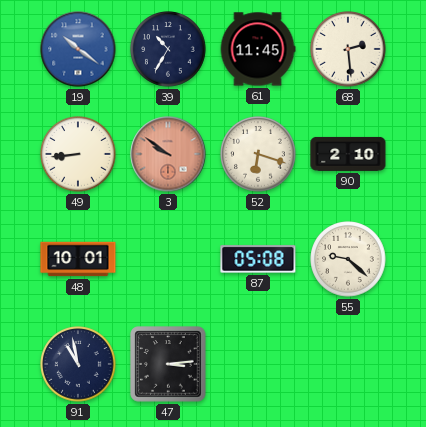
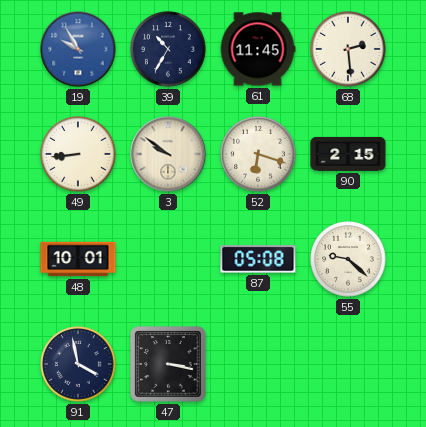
19: 10:21 -> 9:55
3 dial: salmon -> cream
90: 2:10 -> 2:15
91: 10:58 -> 3:58
47: 3:14 -> 3:17
